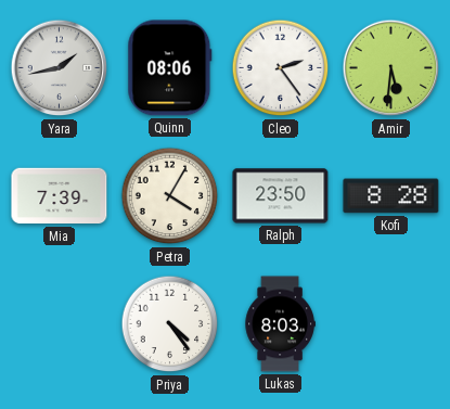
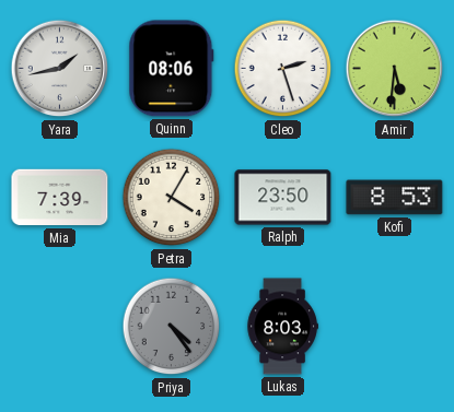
Cleo: 2:24 -> 2:27
Kofi: 8:28 -> 8:53
Priya dial: white -> grey
